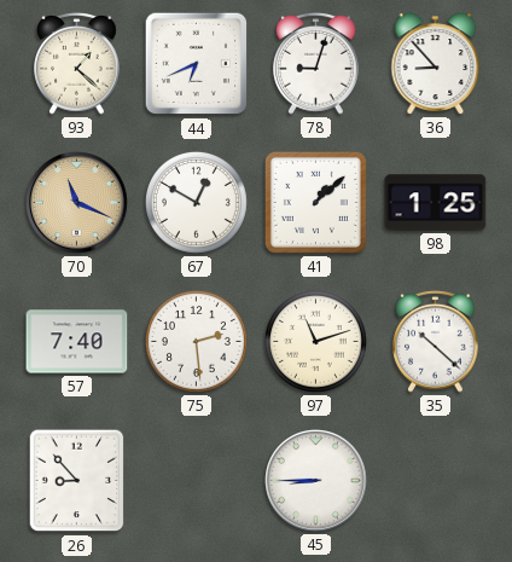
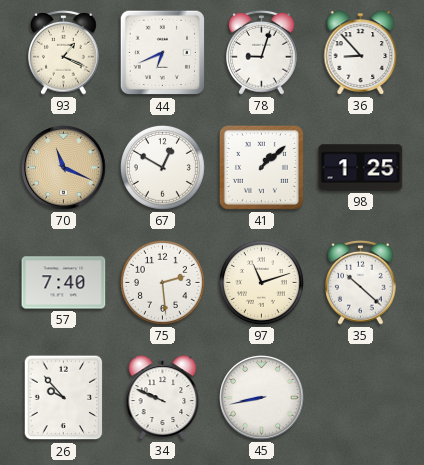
93: 1:22 -> 1:19
26: 8:53 -> 9:53
34: none -> 9:49
45: 8:45 -> 8:43
